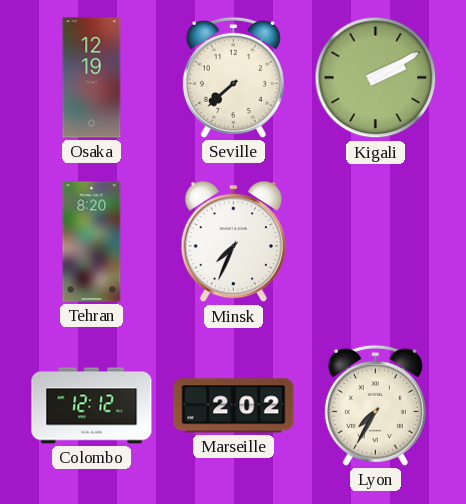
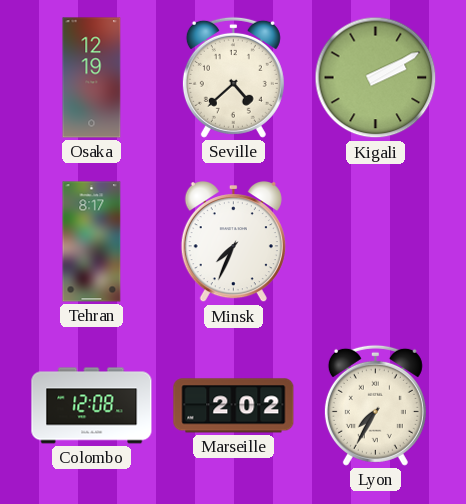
Seville: 7:38 -> 4:38
Tehran: 8:20 -> 8:17
Colombo: 12:12 -> 12:08
